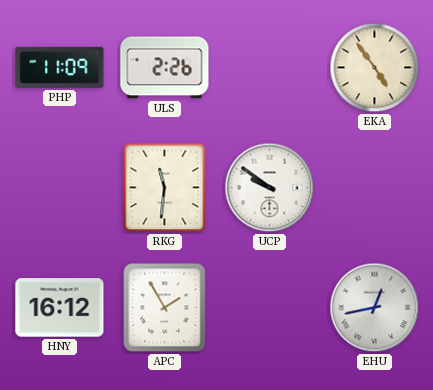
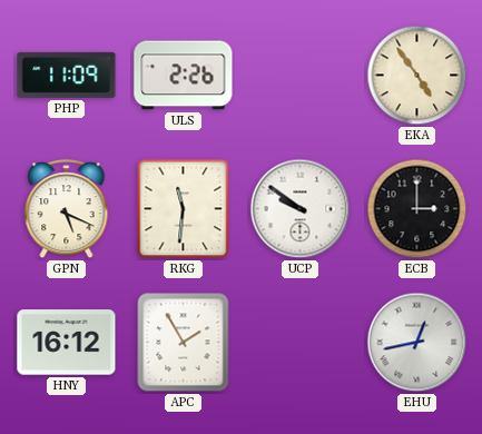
GPN: none -> 5:19
ECB: none -> 3:00
